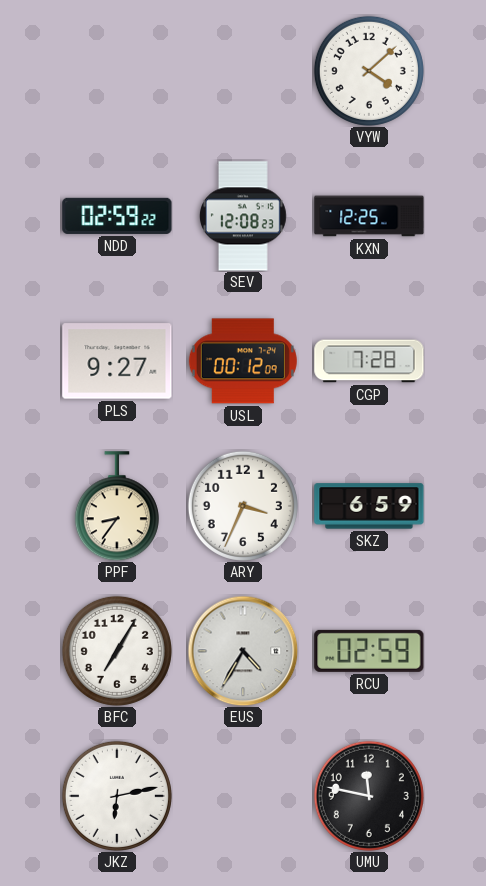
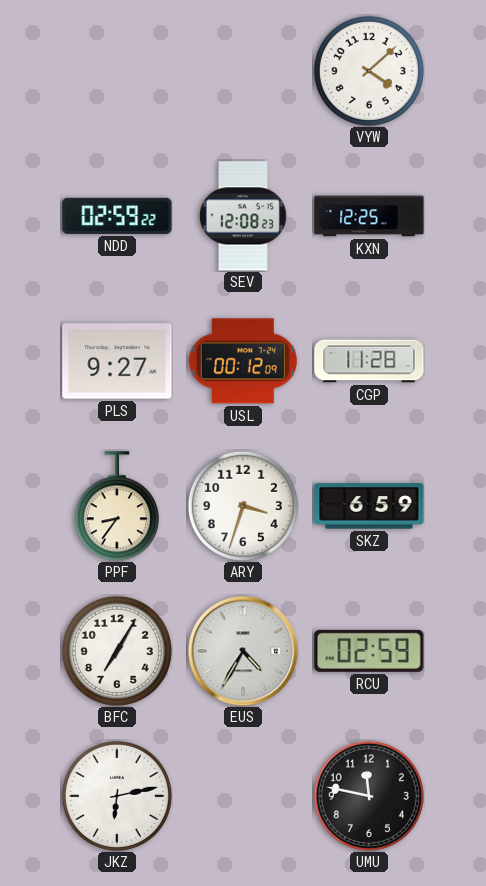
CGP: 7:28 -> 11:28
ARY: 3:34 -> 3:33
